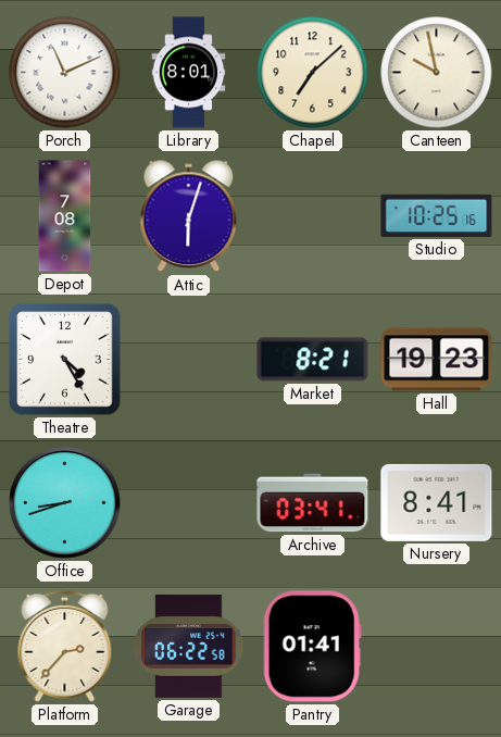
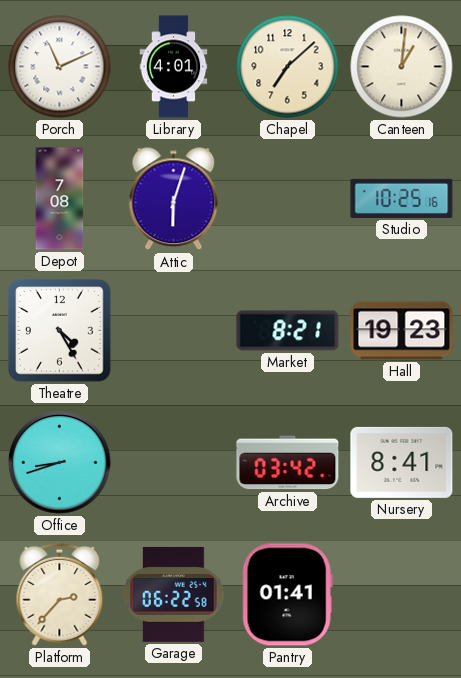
Library: 8:01 -> 4:01
Canteen: 9:58 -> 1:01
Archive: 03:41 -> 03:42
